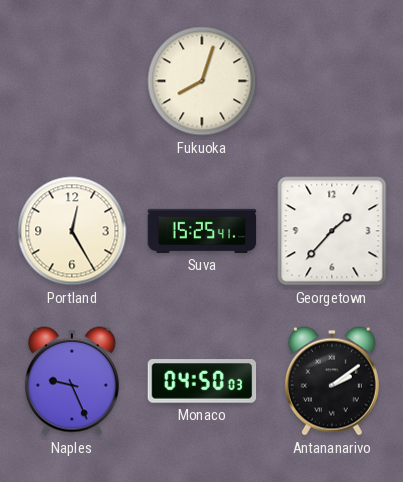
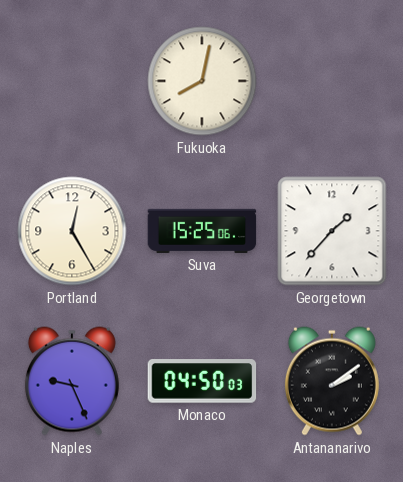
Fukuoka: 8:03 -> 8:02
Suva: 15:25:41 -> 15:25:06
